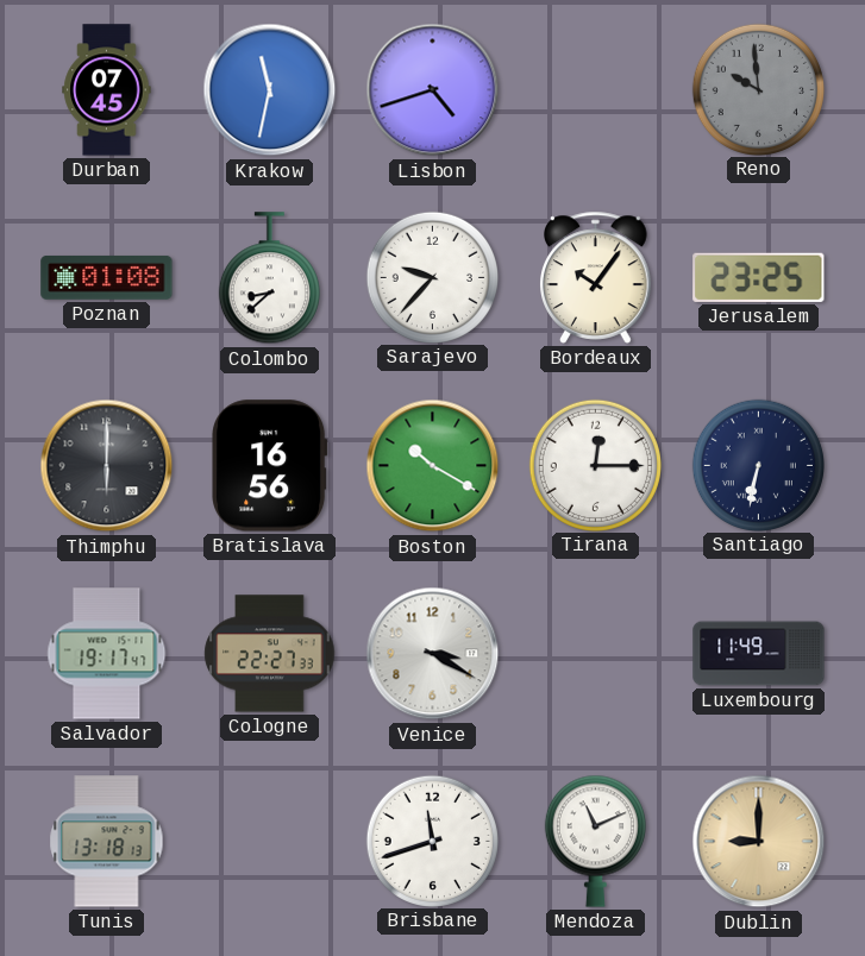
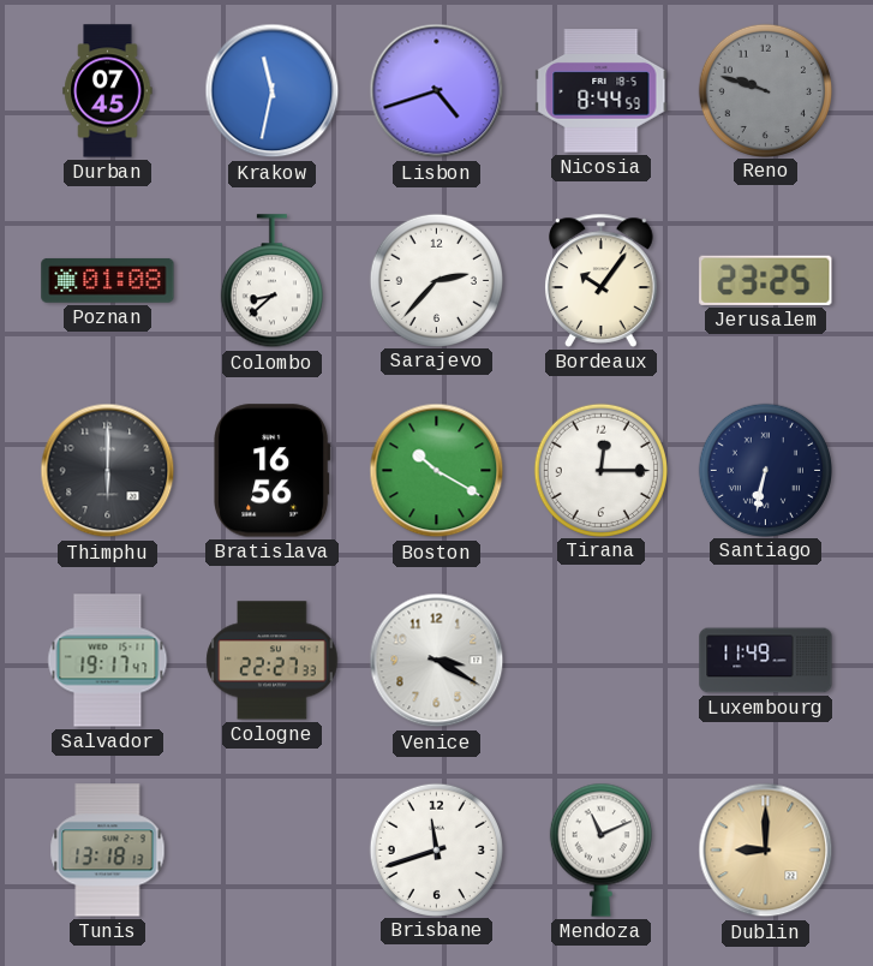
Nicosia: none -> 8:44
Reno: 9:59 -> 9:48
Sarajevo: 9:37 -> 2:37
